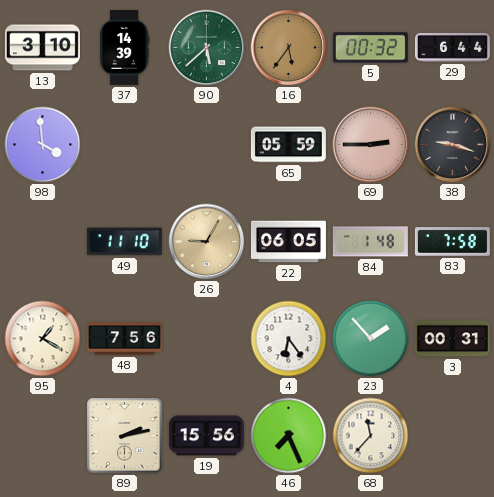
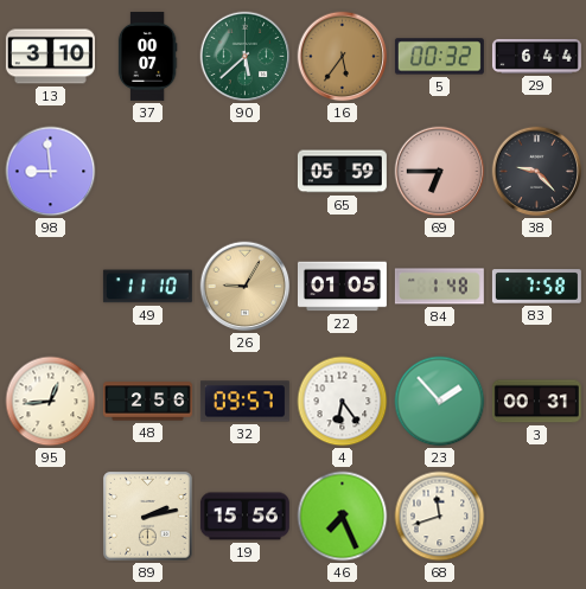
37: 14:39 -> 00:07
98: 3:59 -> 8:59
69: 2:45 -> 6:45
38: 9:18 -> 9:23
22: 06:05 -> 01:05
95: 1:20 -> 12:44
48: 7:56 -> 2:56
32: none -> 09:57
68: 11:37 -> 11:42
